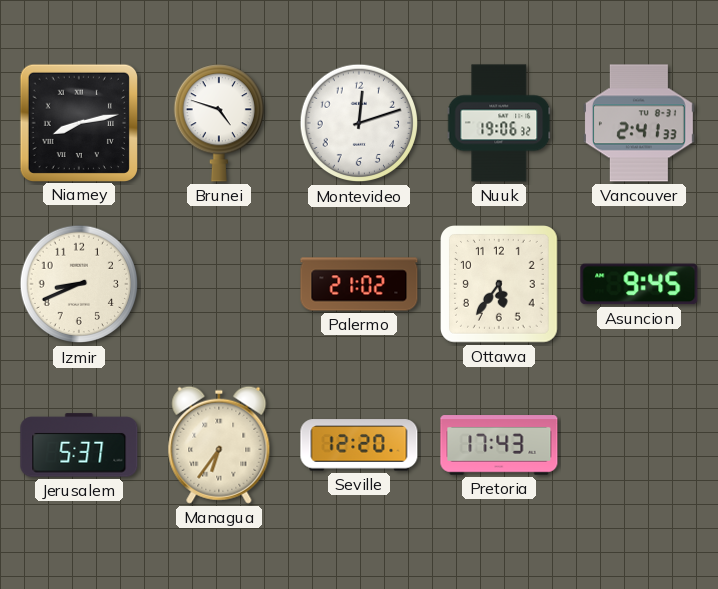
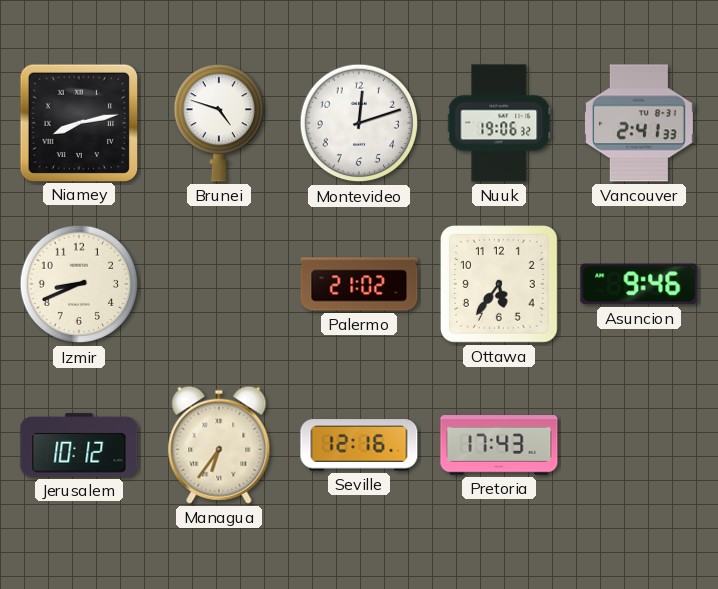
Asuncion: 9:45 -> 9:46
Jerusalem: 5:37 -> 10:12
Seville: 12:20 -> 12:16
